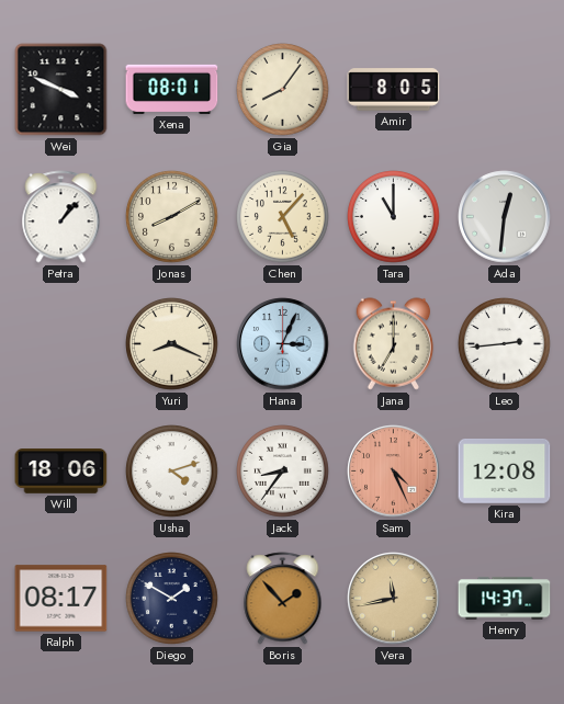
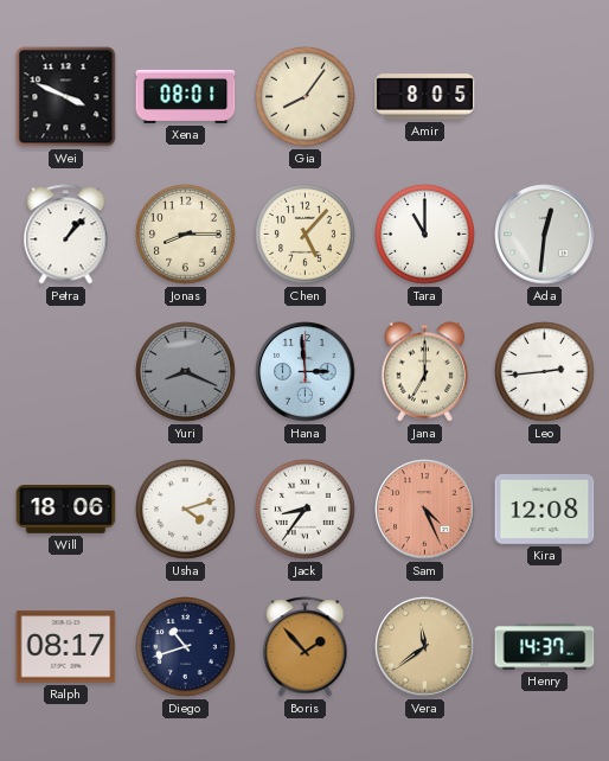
Jonas: 8:10 -> 8:15
Yuri dial: cream -> grey
Hana: 3:04 -> 2:59
Diego: 1:50 -> 10:42
Vera: 11:43 -> 11:39
